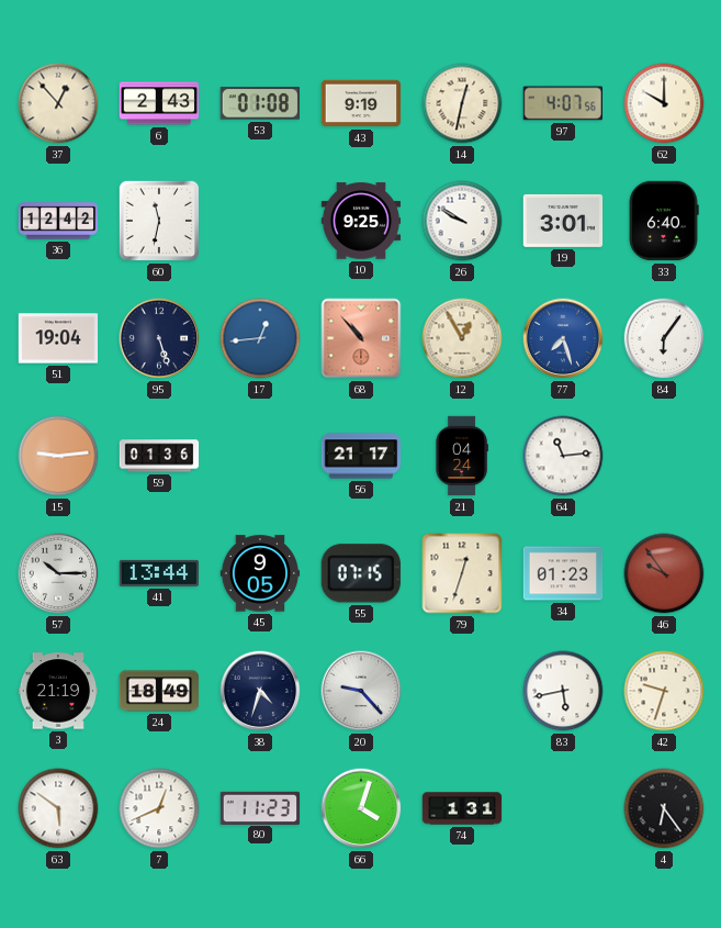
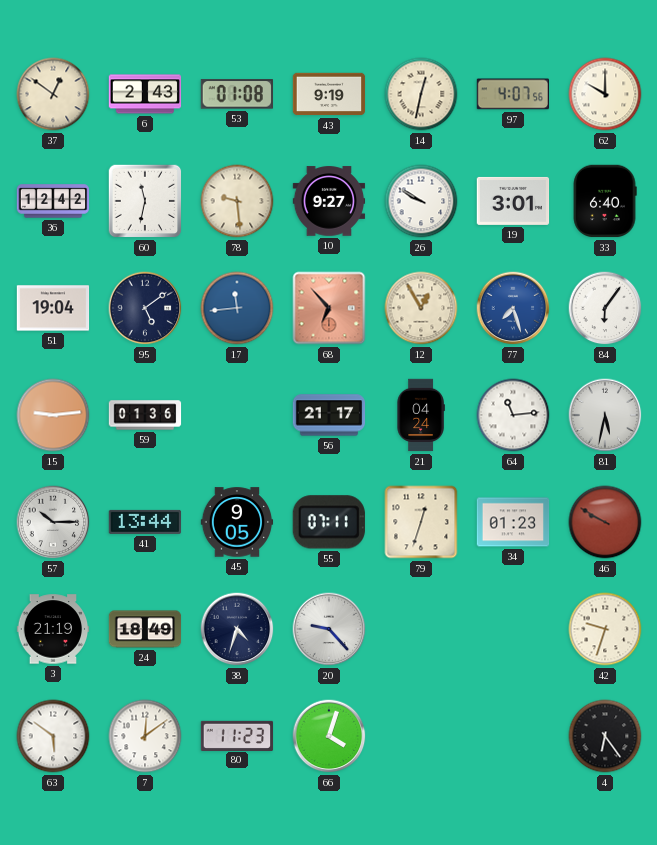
37: 12:53 -> 12:51
78: none -> 9:29
10: 9:25 -> 9:27
95: 5:27 -> 5:09
17: 12:44 -> 11:44
68: 10:53 -> 6:53
81: none -> 5:32
55: 07:15 -> 07:11
46: 9:54 -> 9:50
83: 5:43 -> none
7: 12:41 -> 12:09
74: 1:31 -> none
